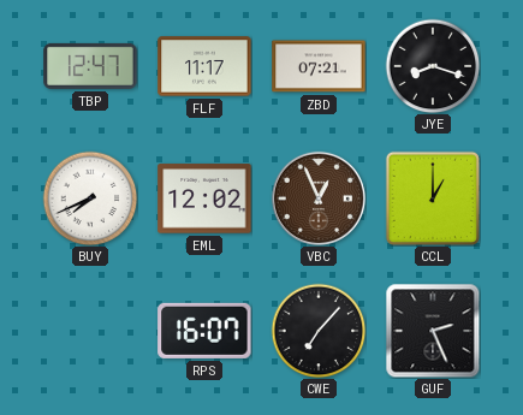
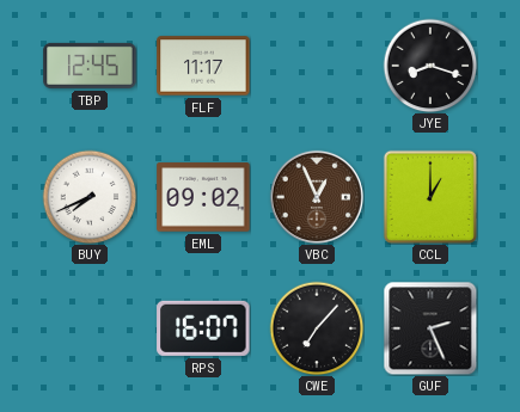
TBP: 12:47 -> 12:45
ZBD: 07:21 -> none
EML: 12:02 -> 09:02
